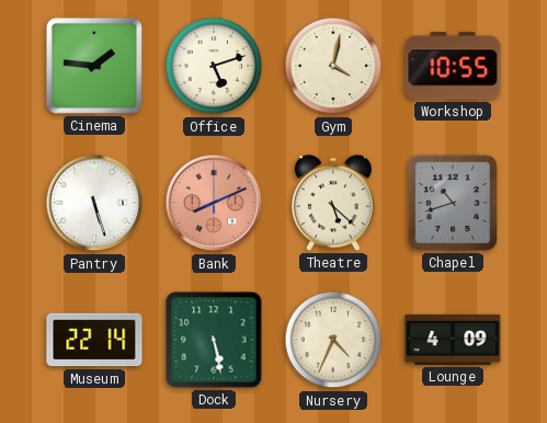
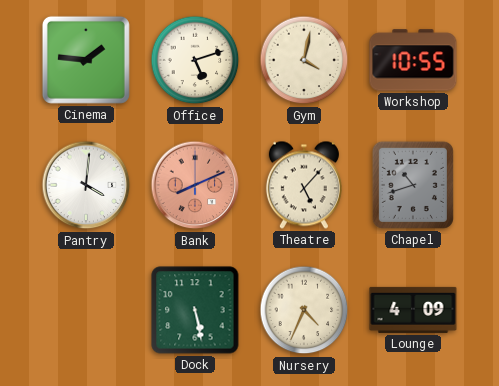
Pantry: 5:27 -> 4:01
Theatre: 5:22 -> 5:07
Museum: 22:14 -> none
